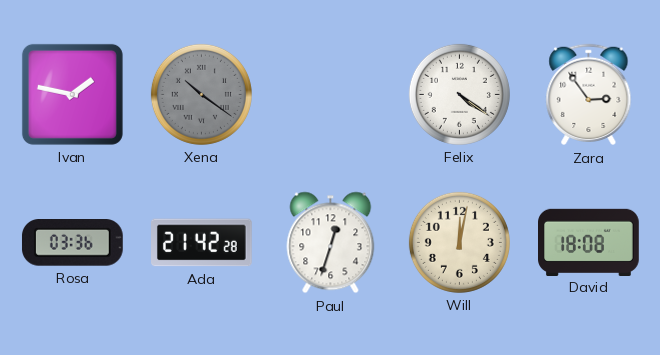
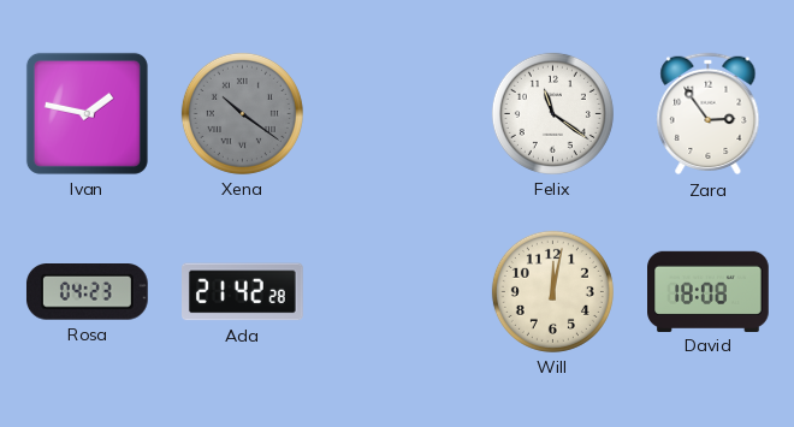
Felix: 4:21 -> 11:21
Rosa: 03:36 -> 04:23
Paul: 12:33 -> none
